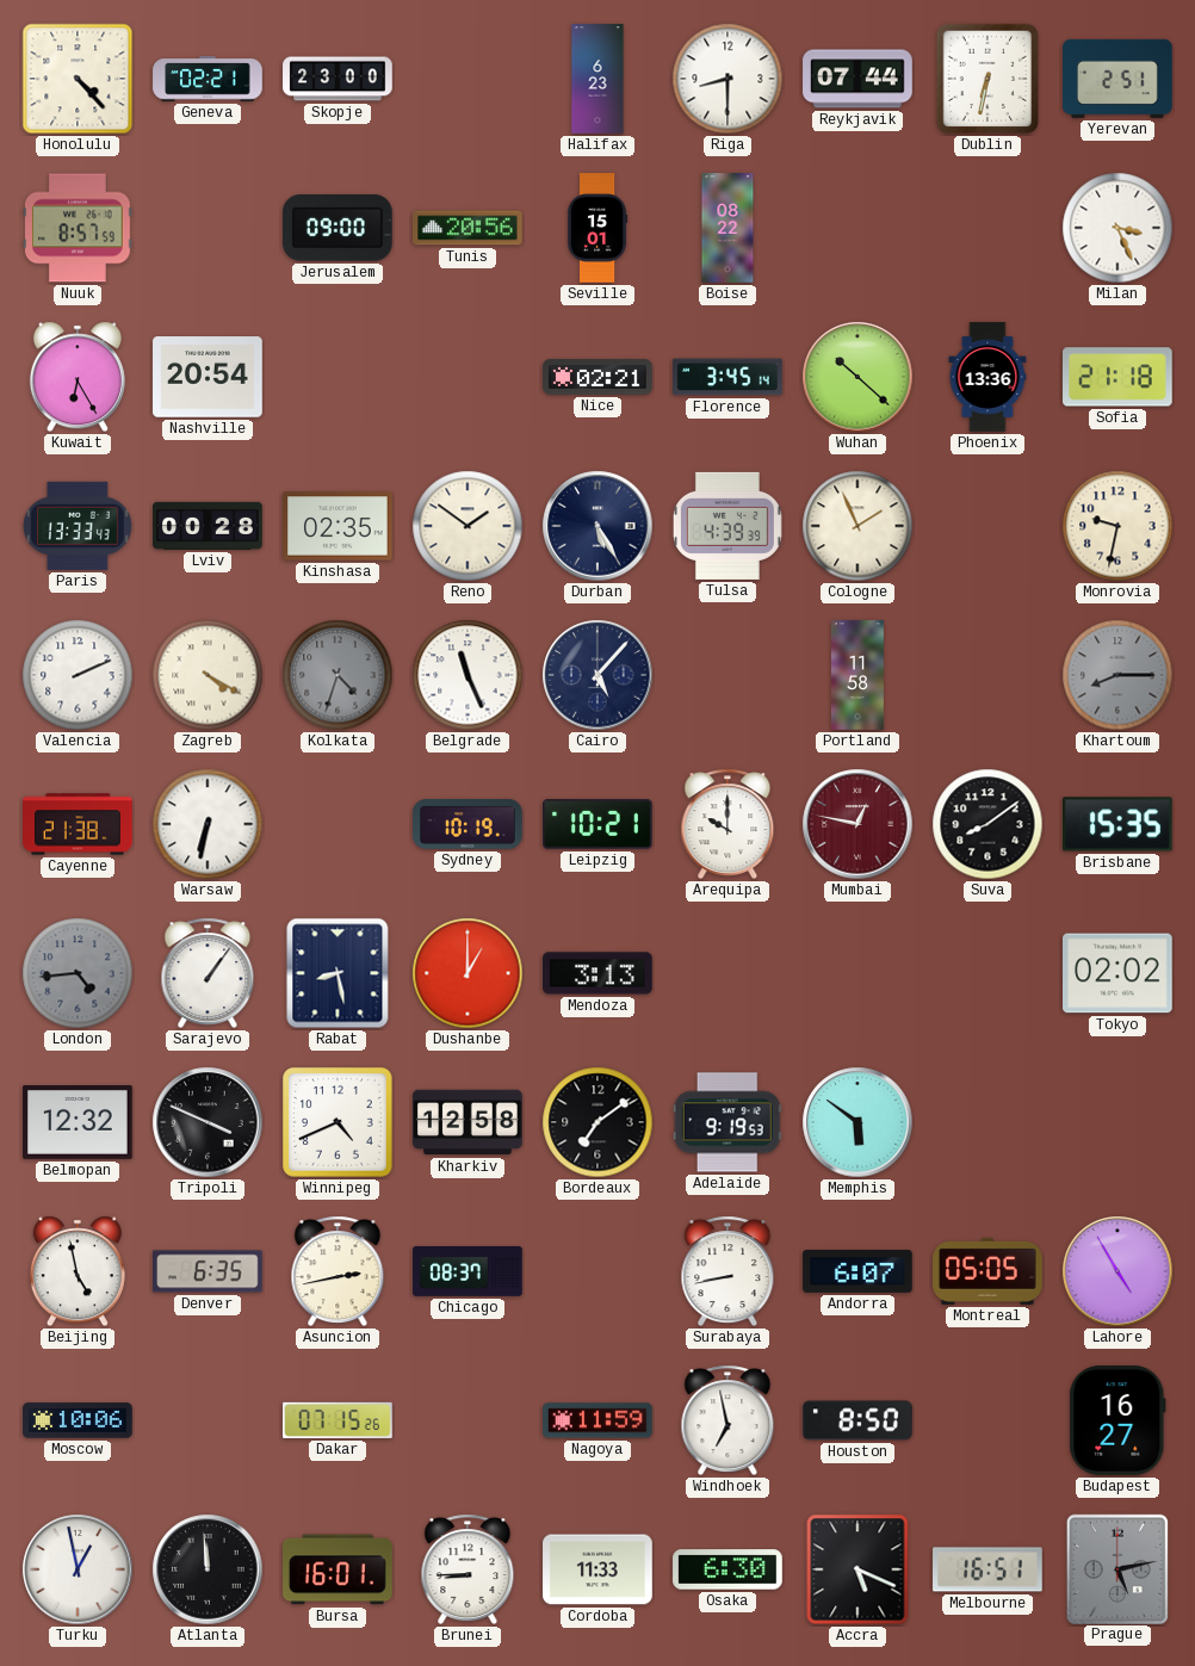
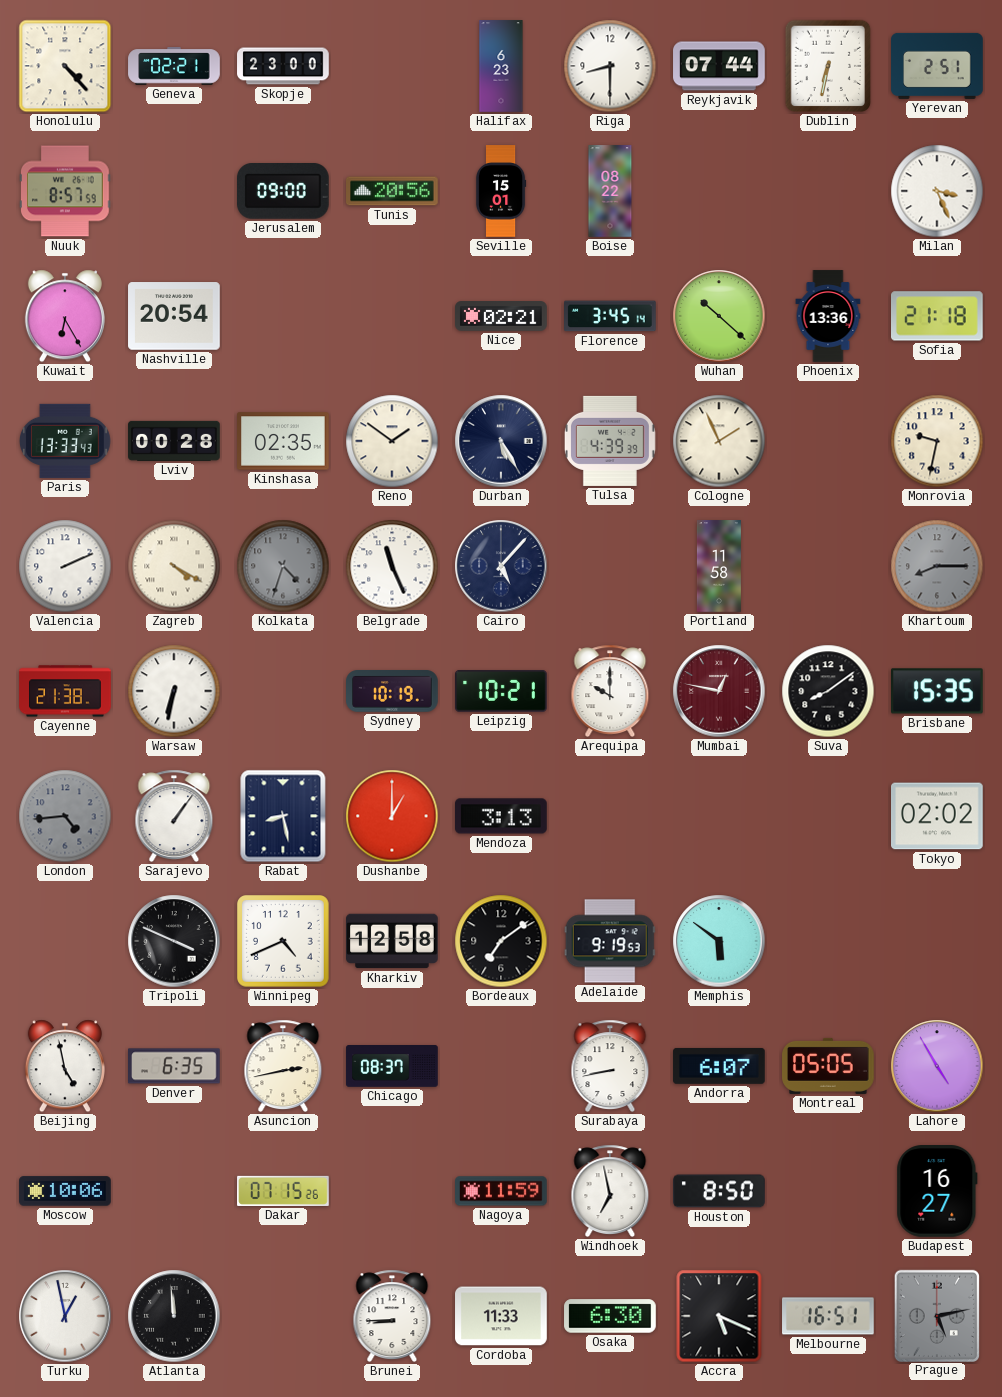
Belmopan: 12:32 -> none
Bursa: 16:01 -> none
